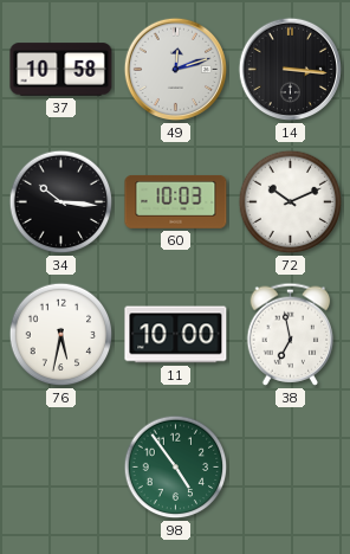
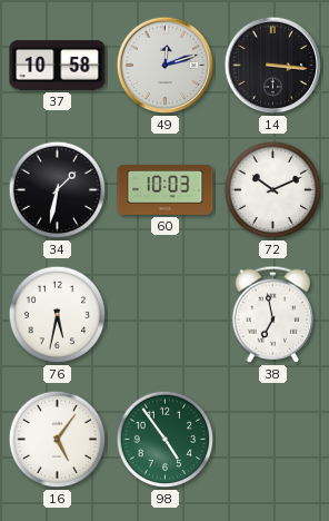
34: 10:16 -> 1:32
11: 10:00 -> none
16: none -> 5:06
